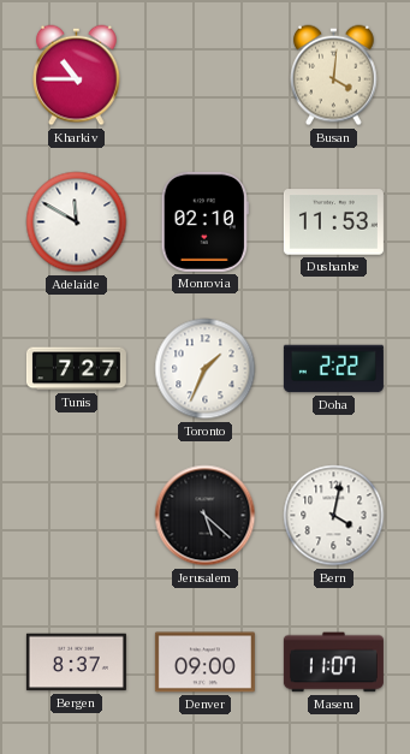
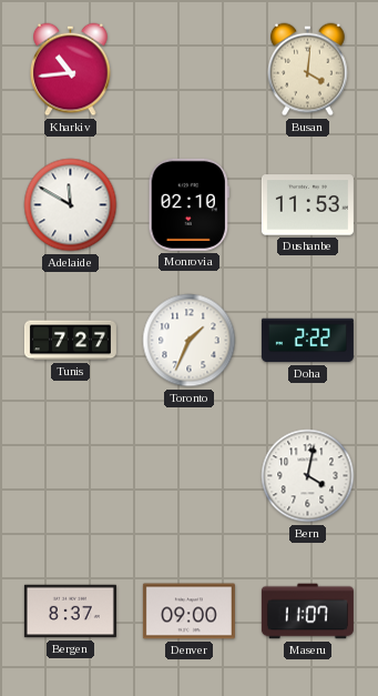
Kharkiv: 10:45 -> 10:44
Jerusalem: 5:22 -> none
